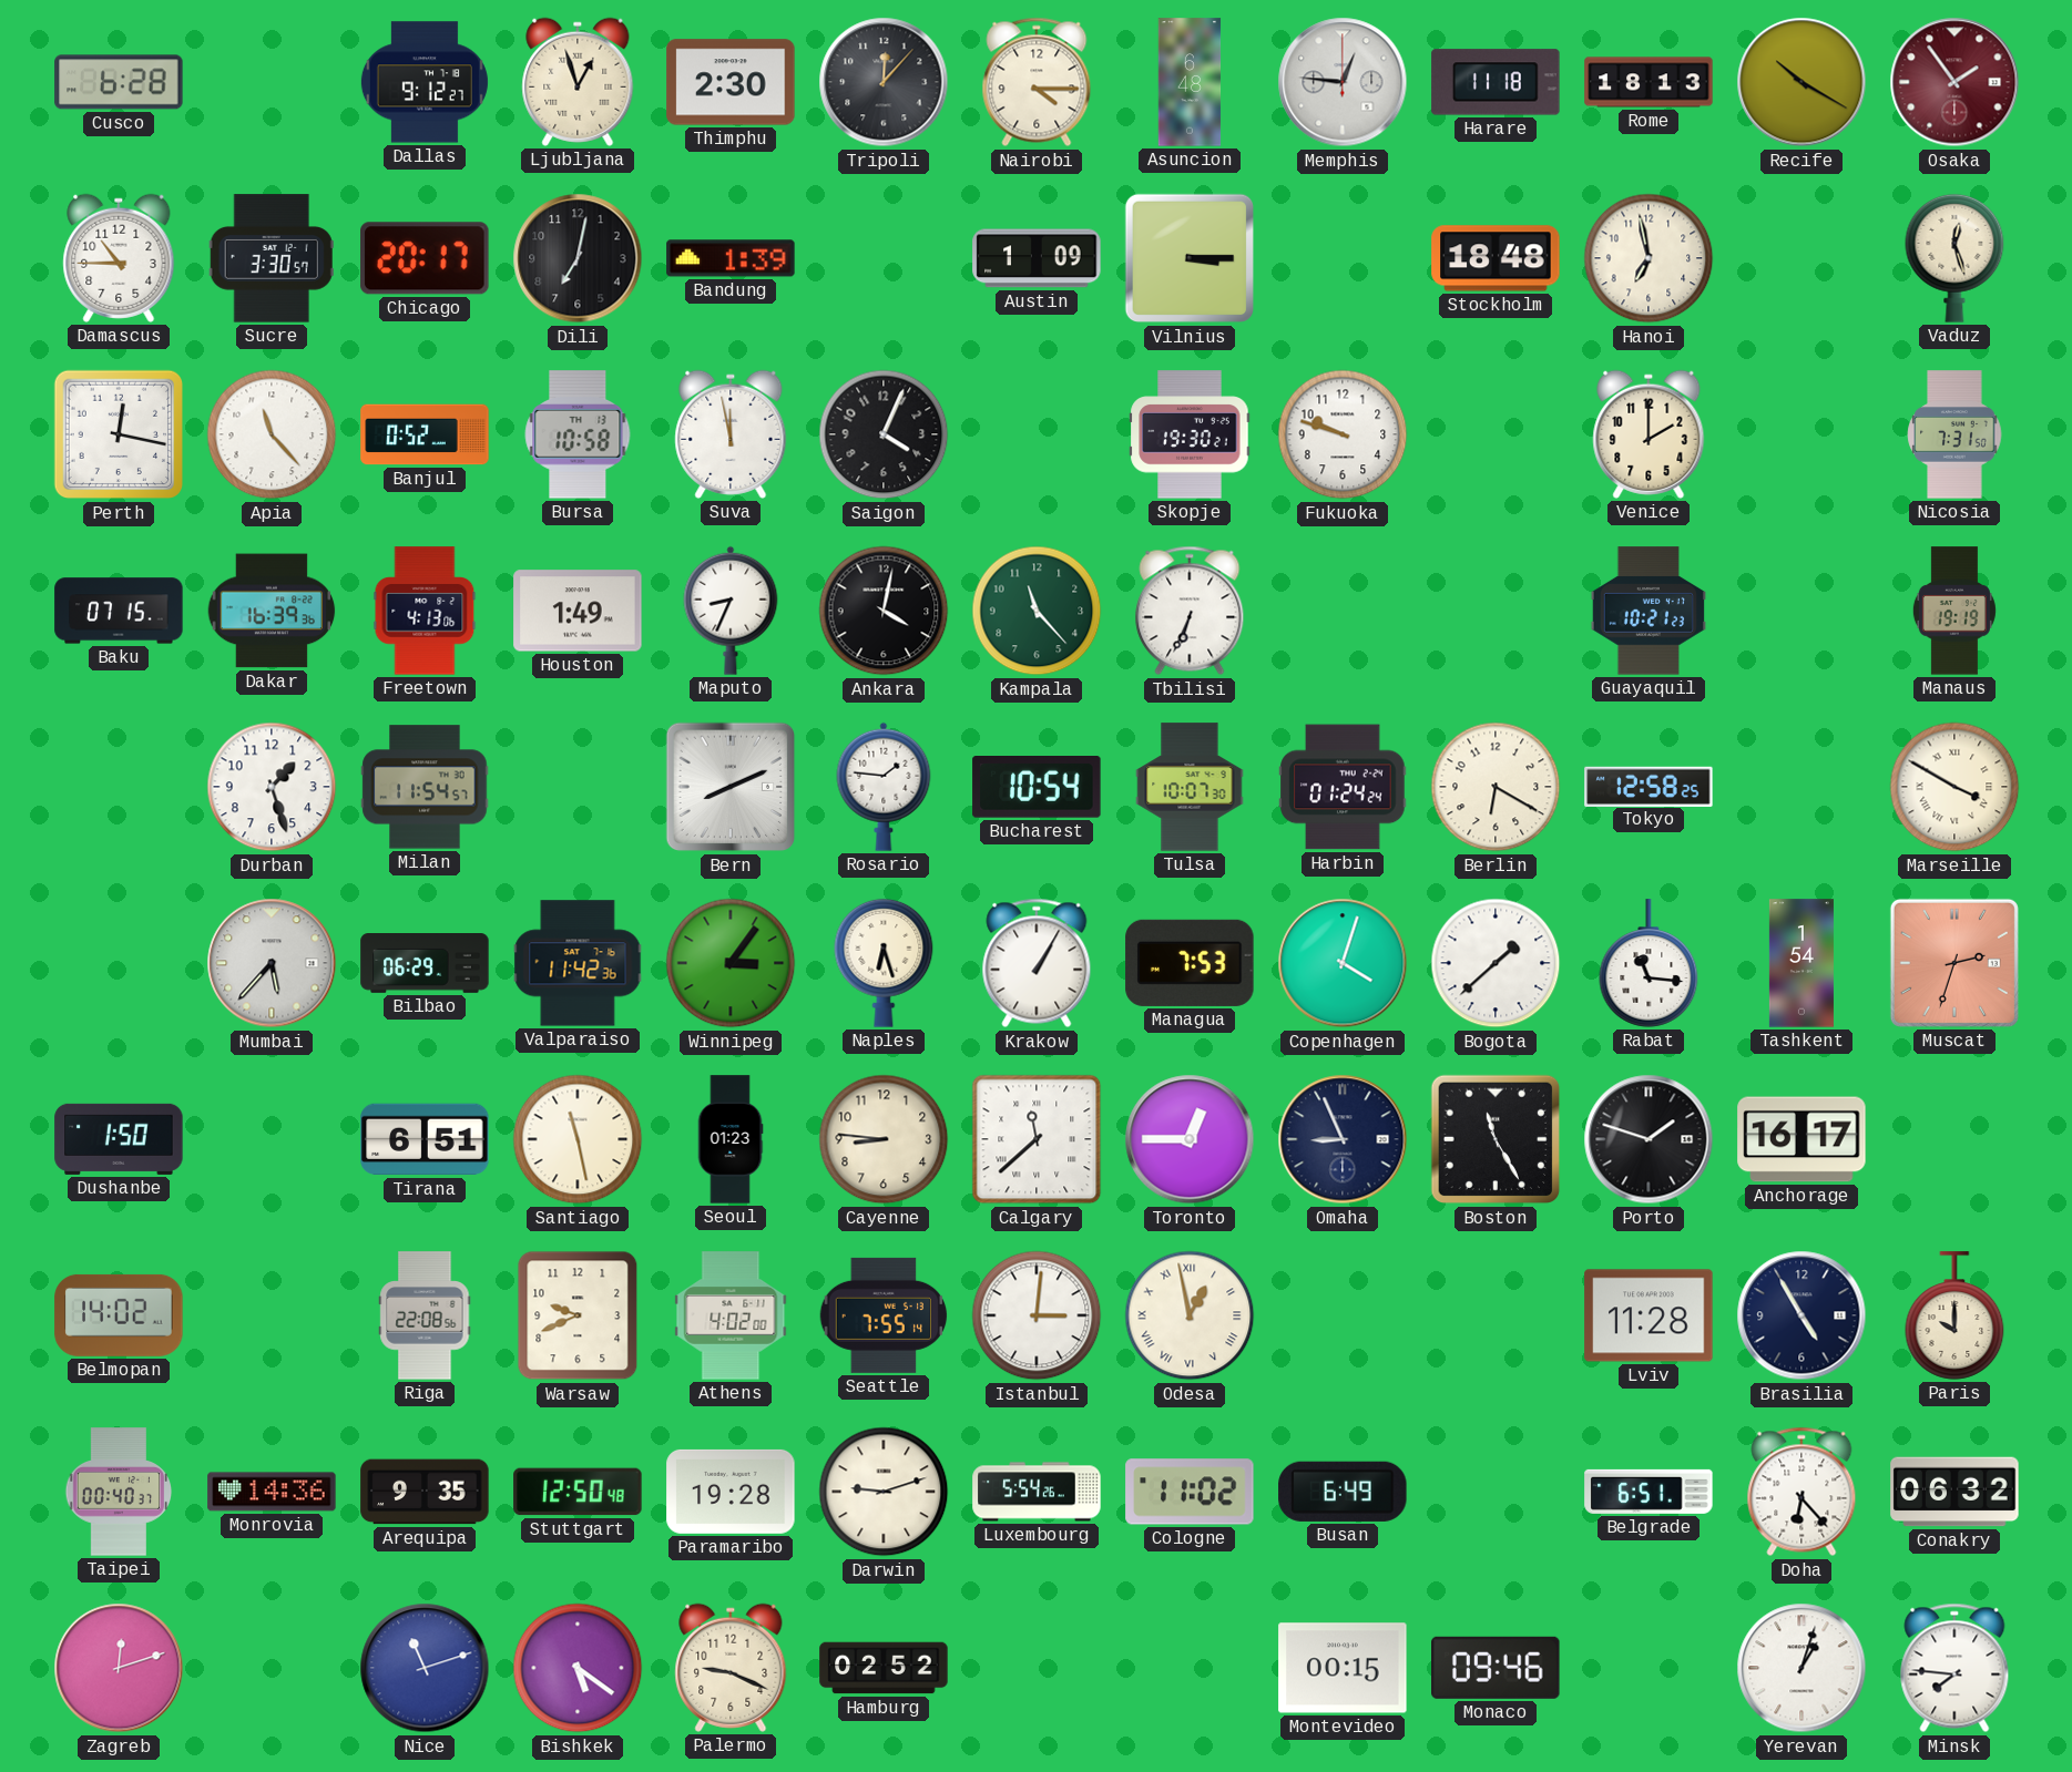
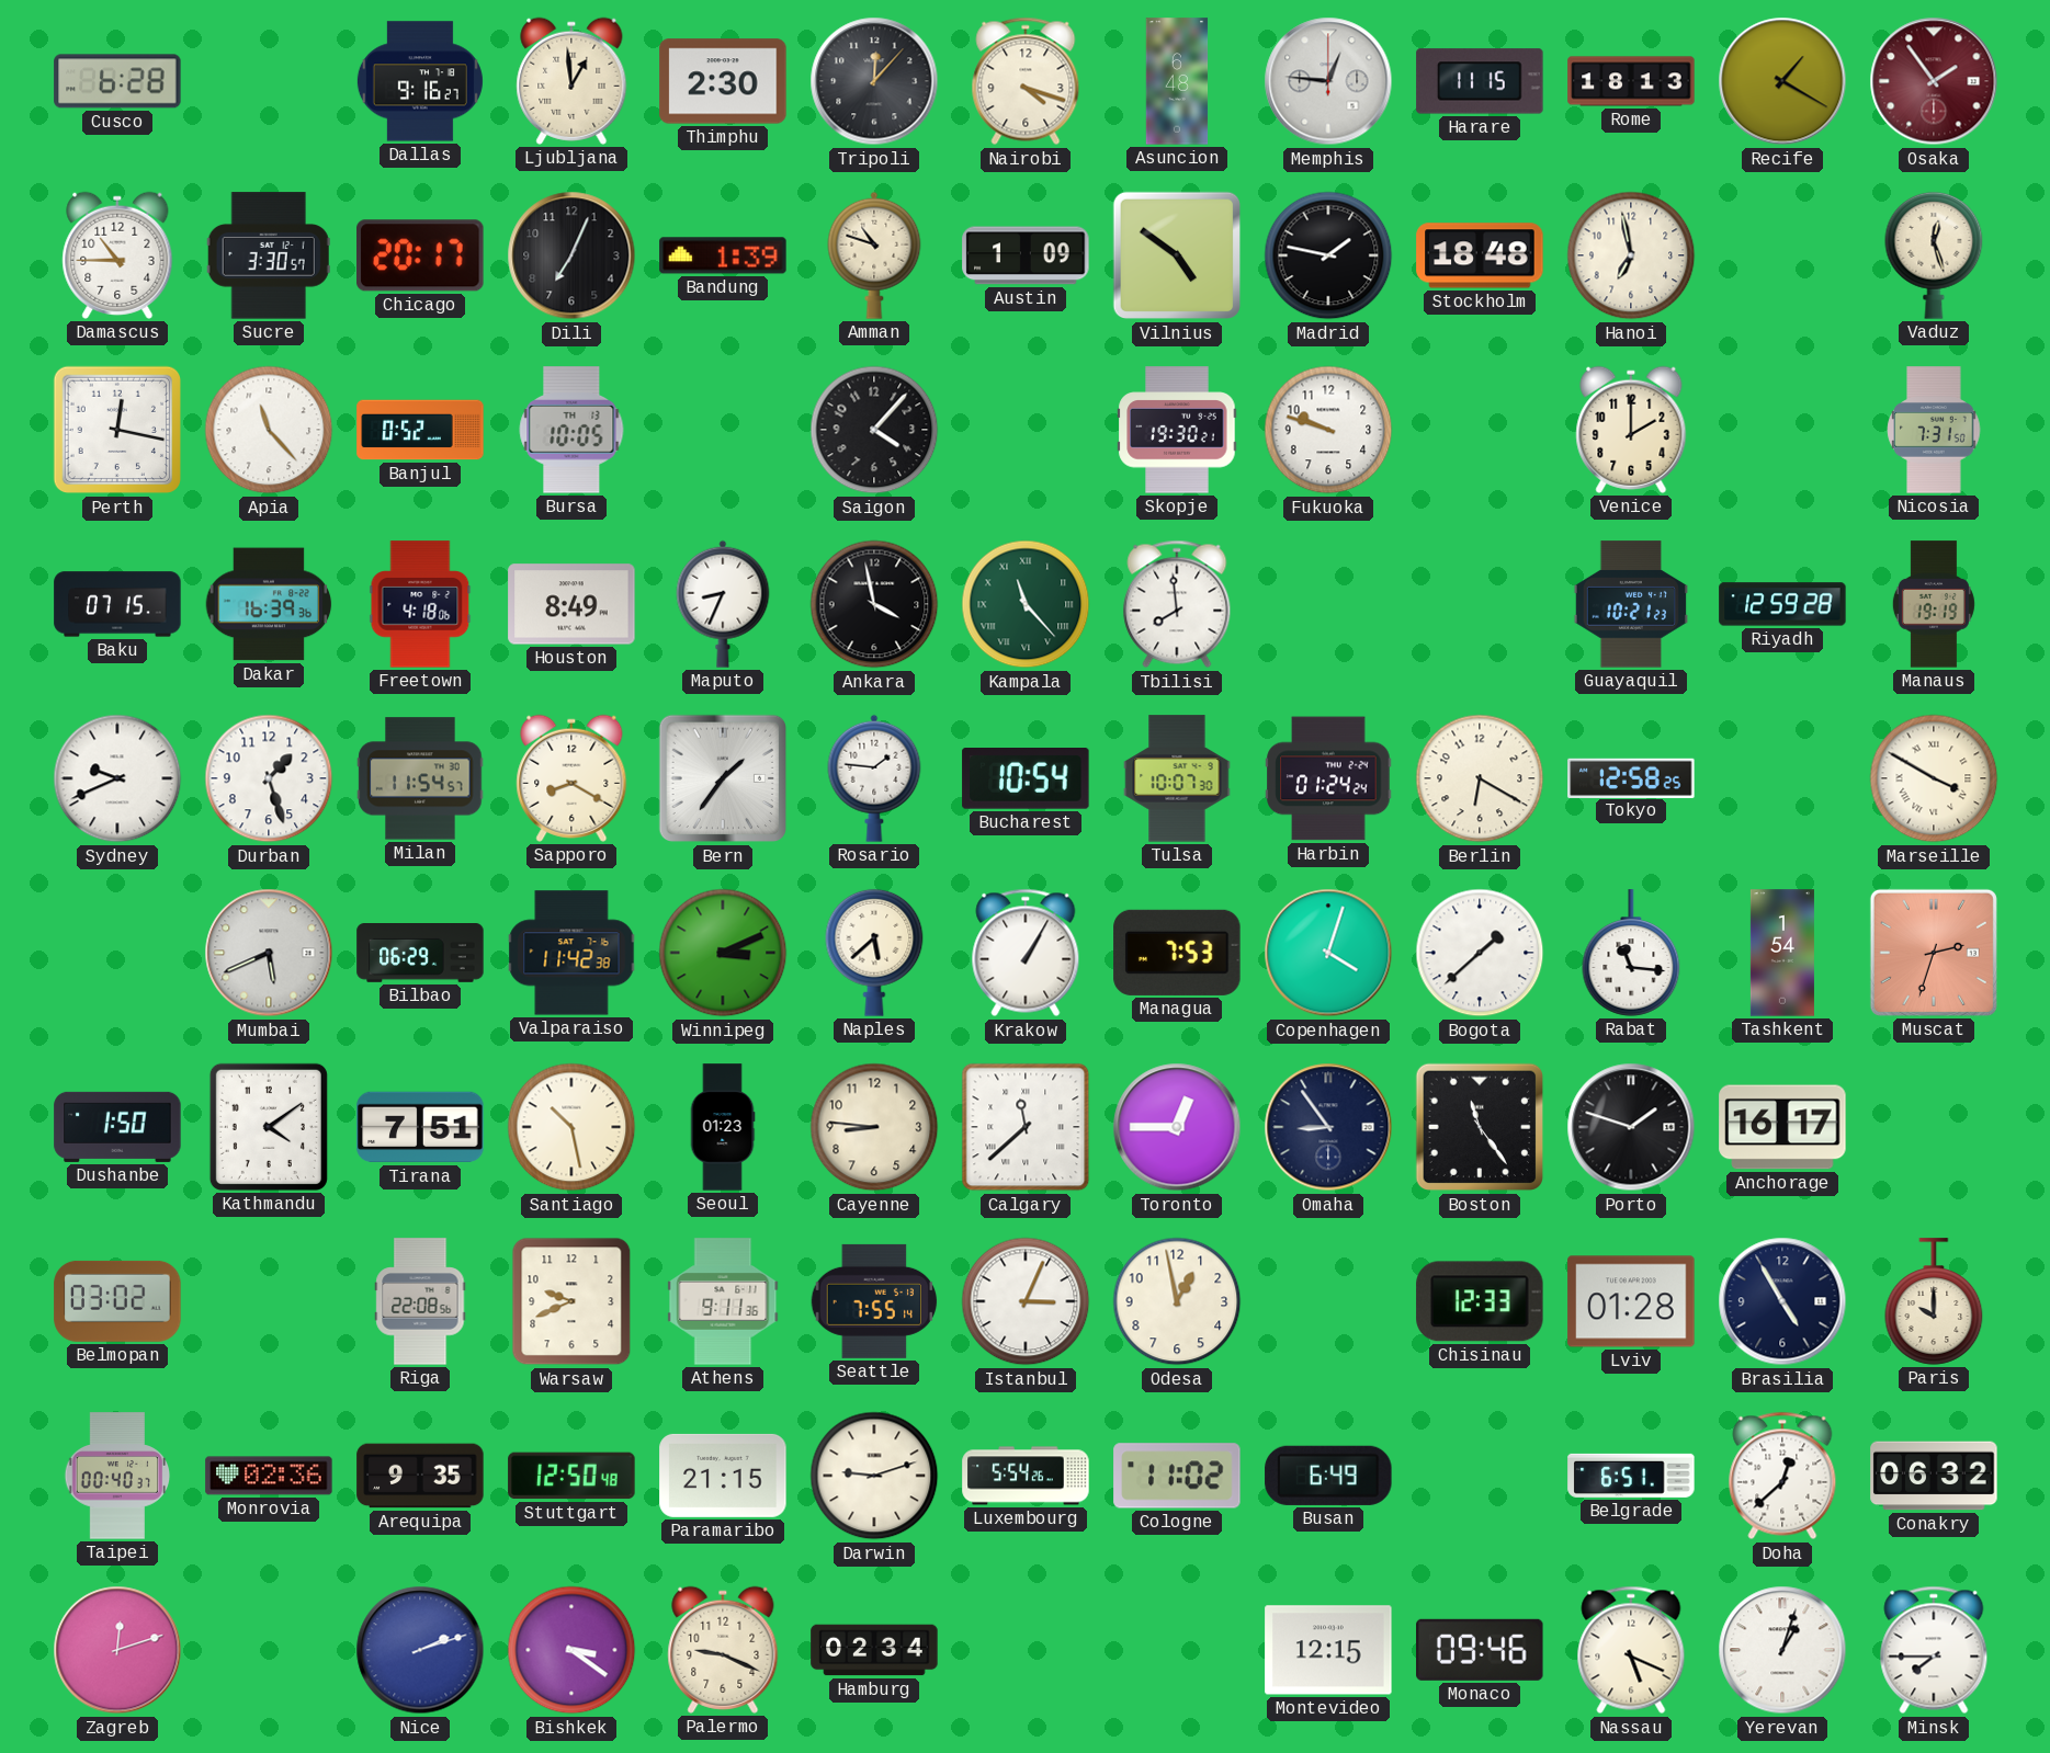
Dallas: 9:12 -> 9:16
Ljubljana: 12:57 -> 12:59
Nairobi: 4:15 -> 4:18
Harare: 11:18 -> 11:15
Recife: 10:20 -> 1:20
Dili: 7:02 -> 7:04
Amman: none -> 10:48
Vilnius: 3:15 -> 4:51
Madrid: none -> 1:47
Bursa: 10:58 -> 10:05
Suva: 11:58 -> none
Saigon: 4:04 -> 4:07
Freetown: 4:13 -> 4:18
Houston: 1:49 -> 8:49
Ankara: 4:02 -> 3:58
Kampala numerals: Arabic -> Roman
Tbilisi: 6:34 -> 7:59
Riyadh: none -> 12:59
Sydney: none -> 9:41
Sapporo: none -> 8:20
Bern: 8:11 -> 1:36
Mumbai: 5:37 -> 5:41
Valparaiso: 11:42:36 -> 11:42:38
Winnipeg: 3:06 -> 3:11
Naples: 6:27 -> 5:38
Kathmandu: none -> 4:09
Tirana: 6:51 -> 7:51
Santiago: 11:28 -> 10:28
Omaha: 8:56 -> 8:54
Boston: 11:25 -> 11:24
Belmopan: 14:02 -> 03:02
Athens: 4:02 -> 9:11
Istanbul: 3:01 -> 3:04
Odesa numerals: Roman -> Arabic
Chisinau: none -> 12:33
Lviv: 11:28 -> 01:28
Monrovia: 14:36 -> 02:36
Paramaribo: 19:28 -> 21:15
Doha: 6:23 -> 12:38
Nice: 11:12 -> 2:12
Bishkek: 5:21 -> 3:21
Hamburg: 02:52 -> 02:34
Montevideo: 00:15 -> 12:15
Nassau: none -> 5:19
Minsk: 7:46 -> 7:45
